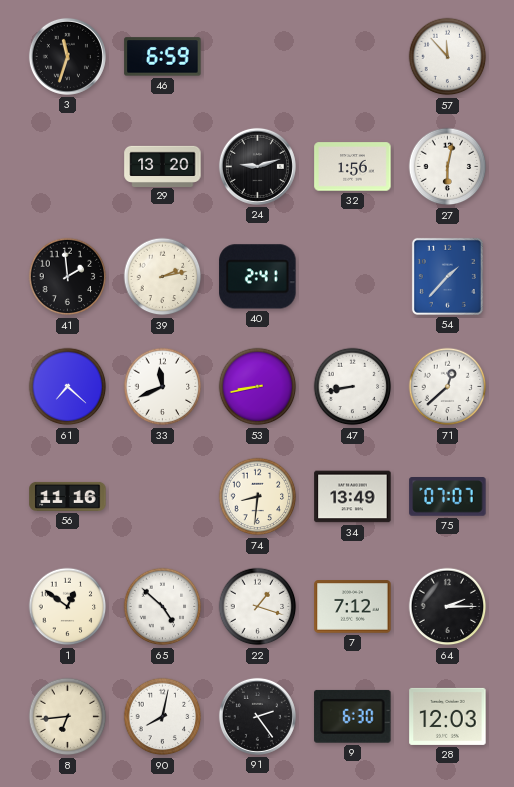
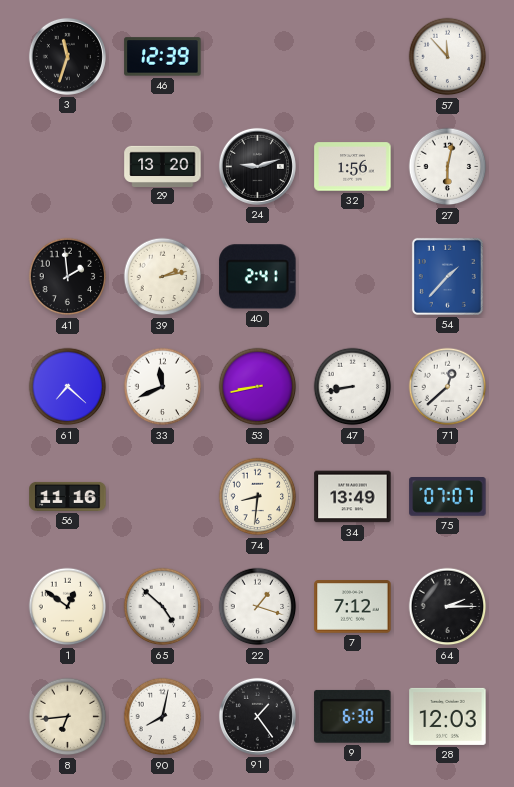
46: 6:59 -> 12:39
91: 2:24 -> 1:24
